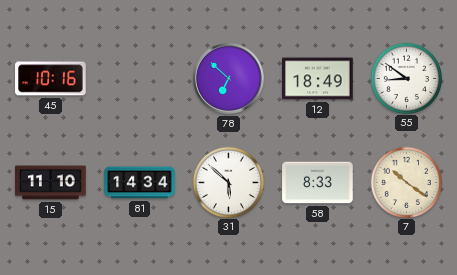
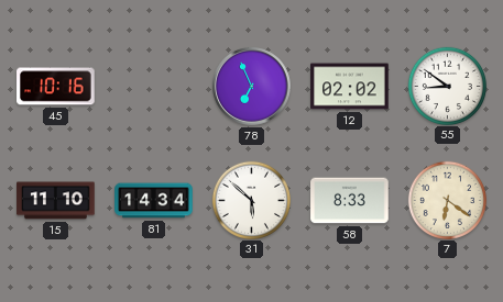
78: 6:52 -> 6:56
12: 18:49 -> 02:02
7: 10:21 -> 6:21
